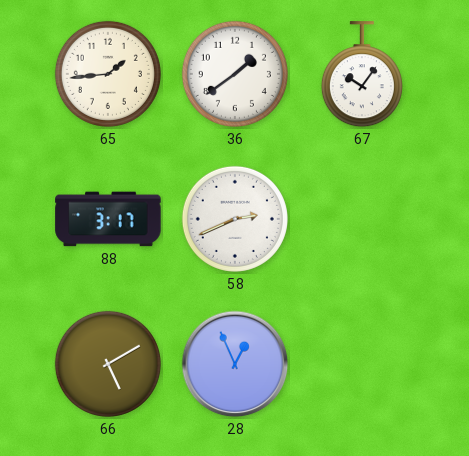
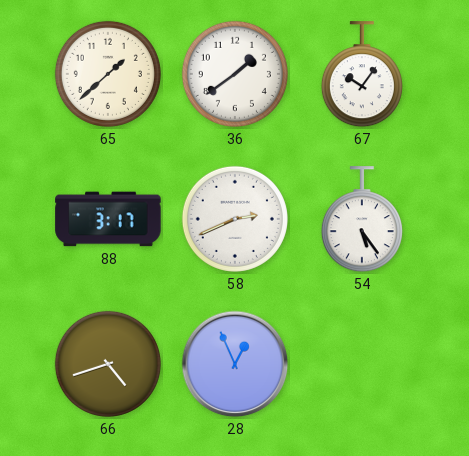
65: 1:44 -> 1:38
54: none -> 5:24
66: 5:10 -> 4:42
